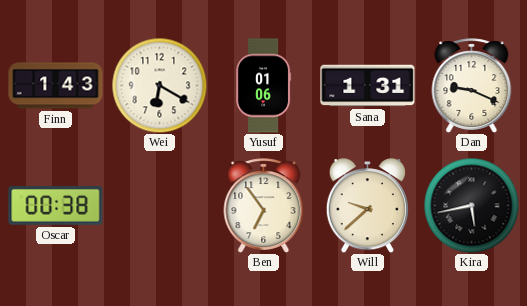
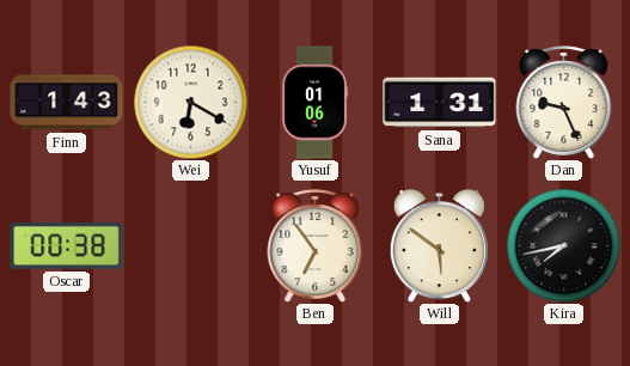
Dan: 9:19 -> 9:26
Will: 9:38 -> 5:51
Kira: 5:43 -> 7:43
